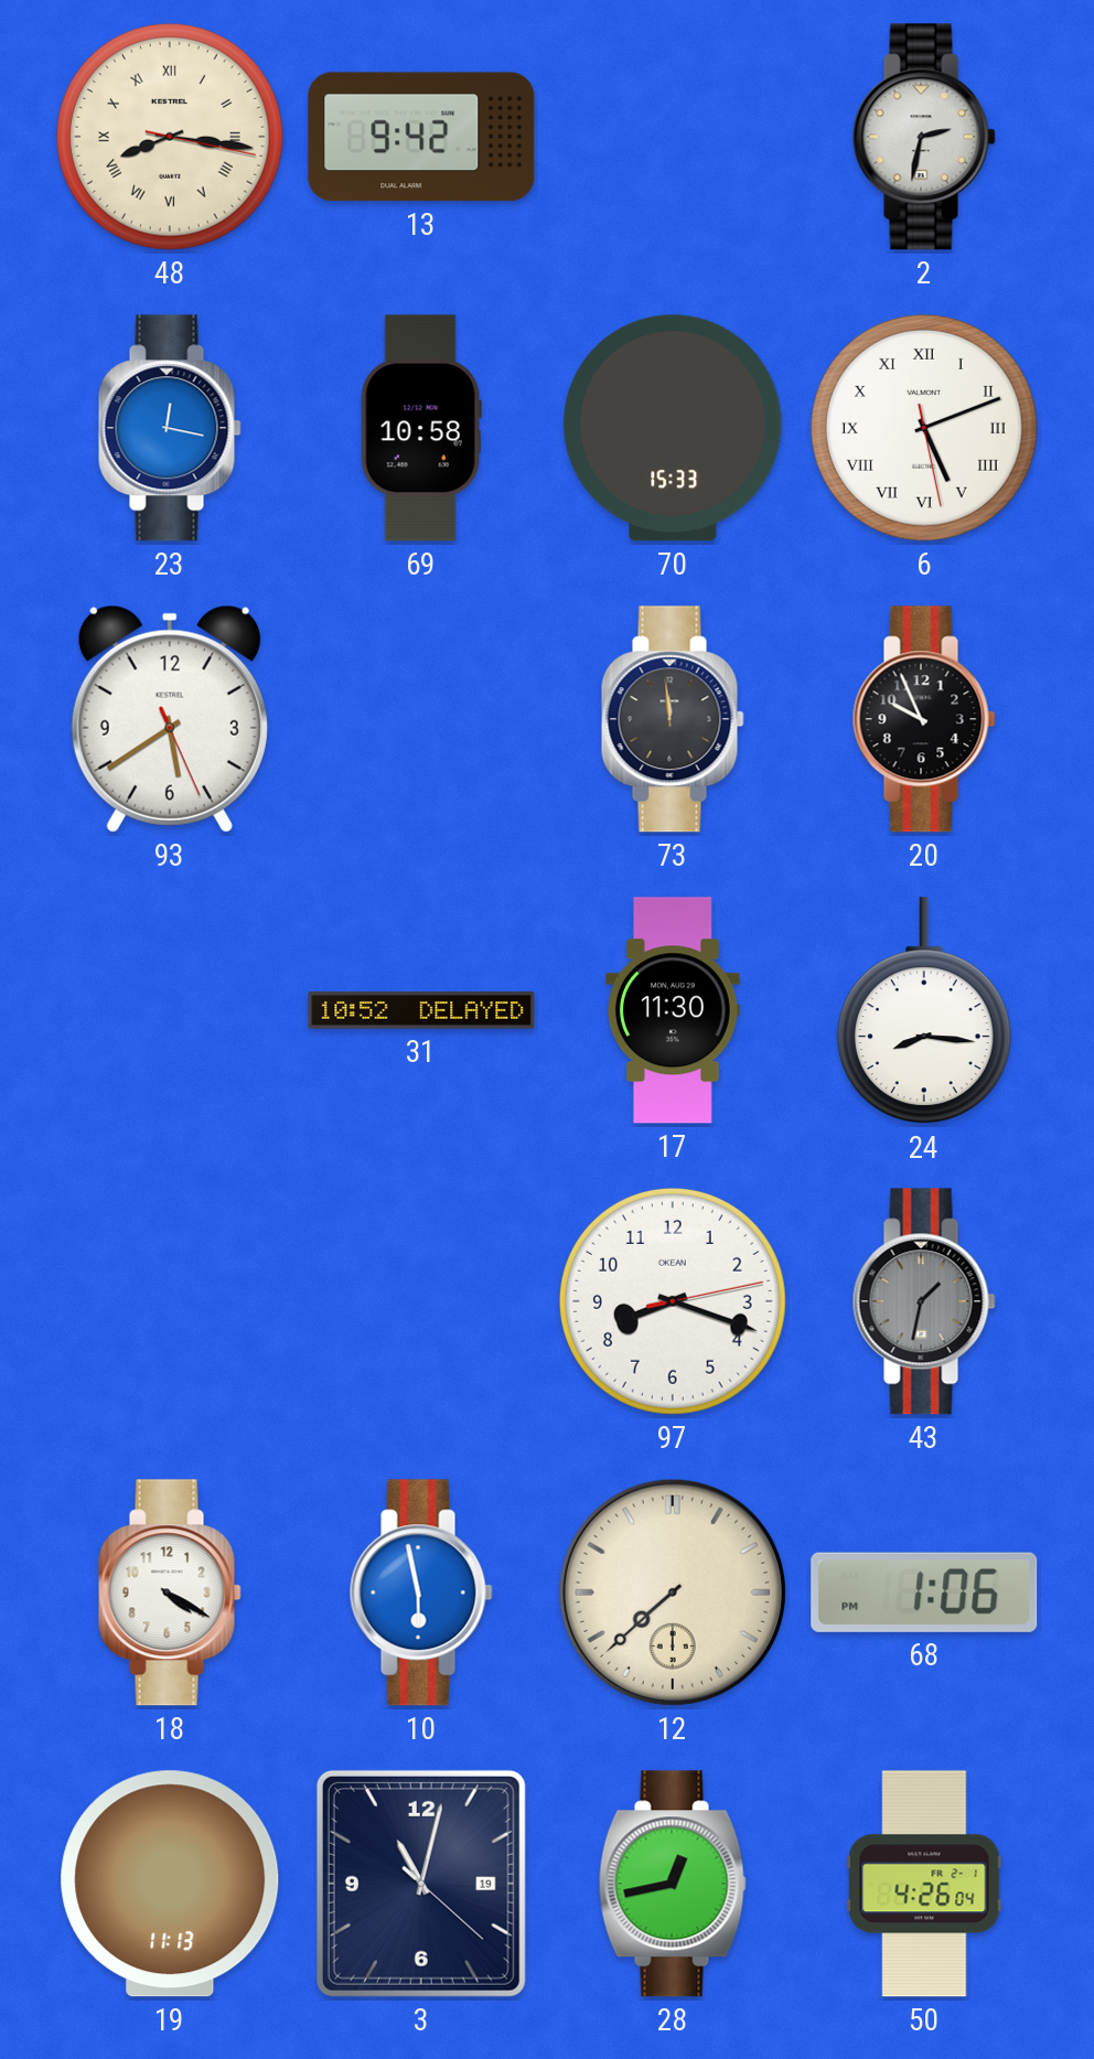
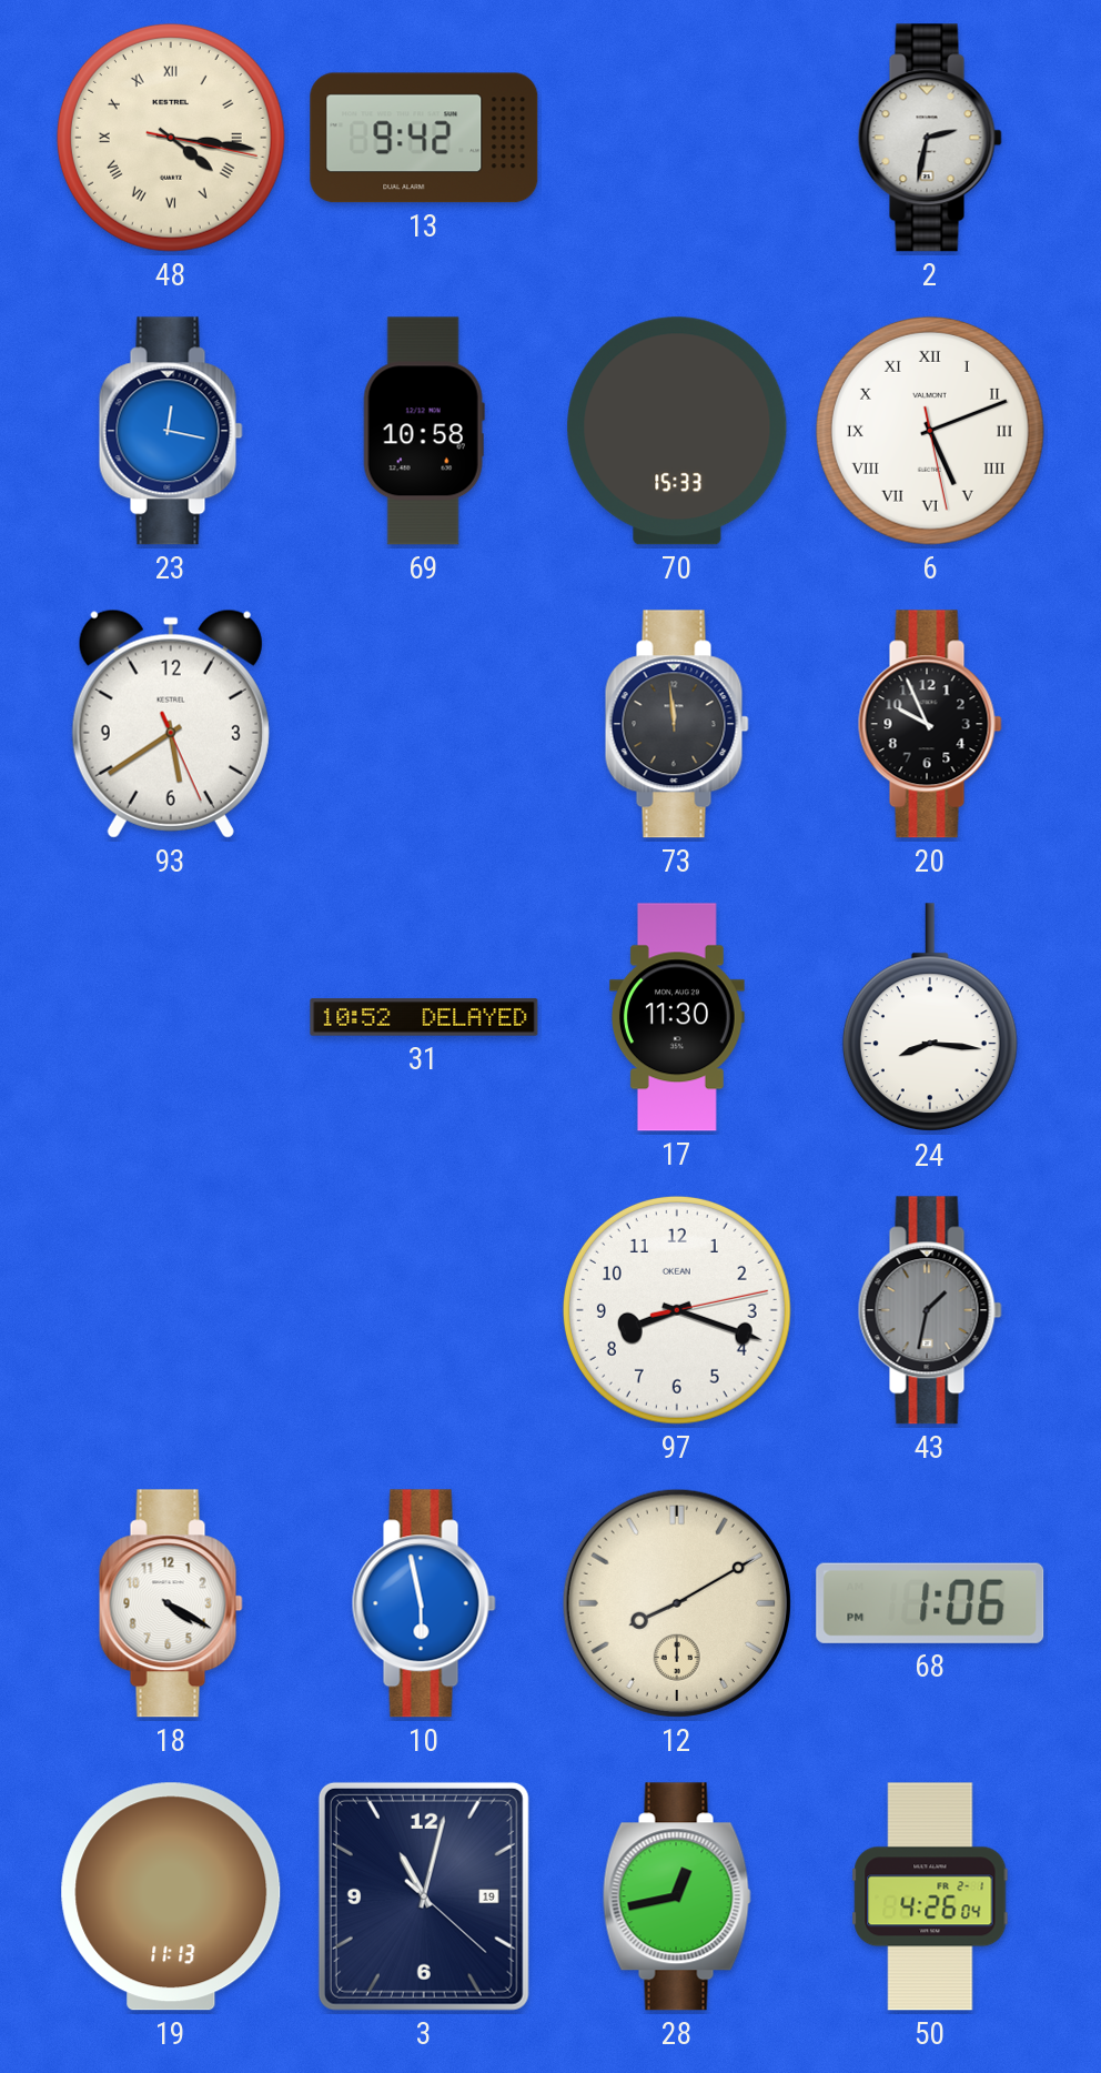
48: 8:16 -> 4:16
12: 7:38 -> 8:10
